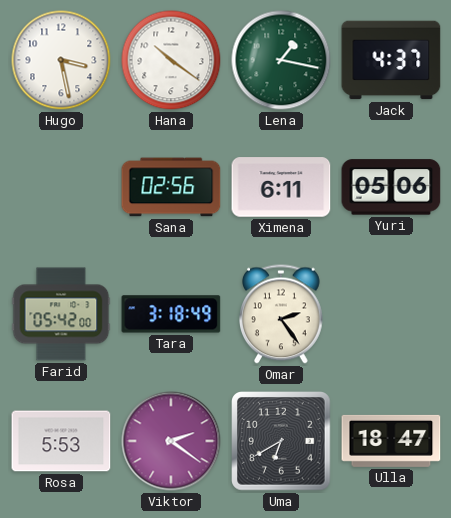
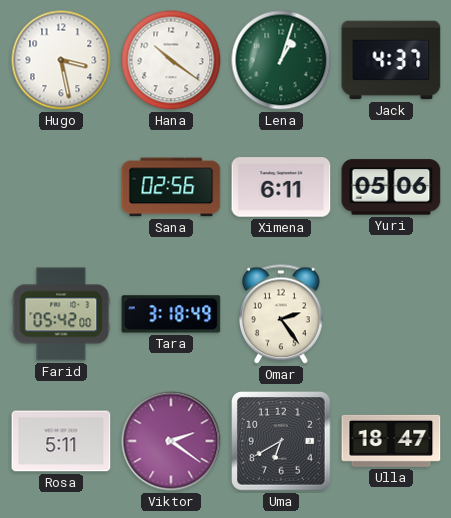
Lena: 1:17 -> 1:03
Rosa: 5:53 -> 5:11
